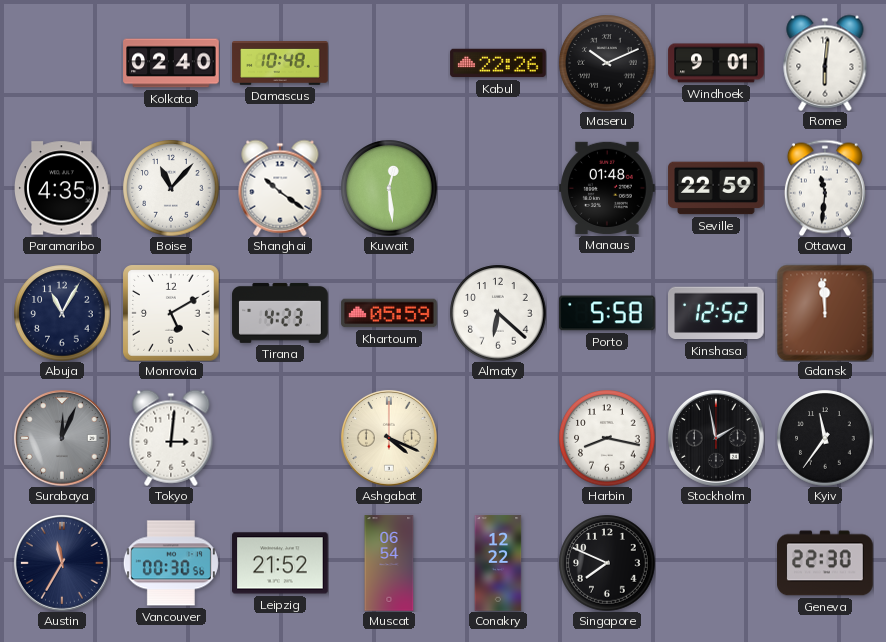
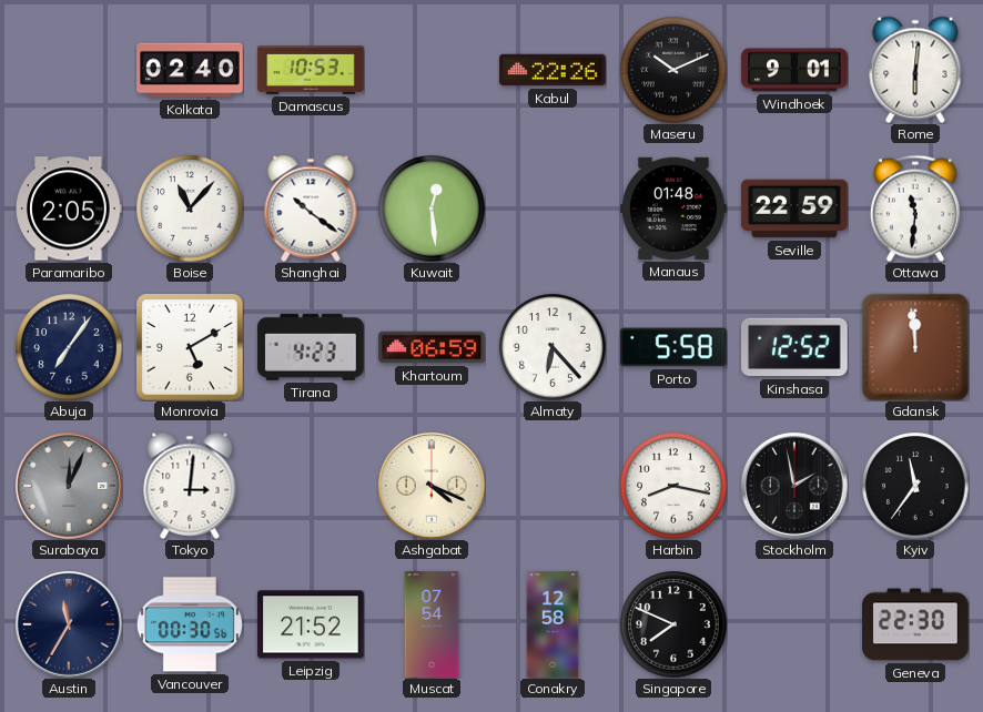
Damascus: 10:48 -> 10:53
Paramaribo: 4:35 -> 2:05
Abuja: 11:05 -> 7:06
Khartoum: 05:59 -> 06:59
Almaty: 6:22 -> 6:23
Muscat: 06:54 -> 07:54
Conakry: 12:22 -> 12:58
